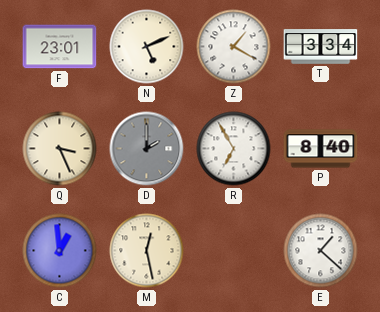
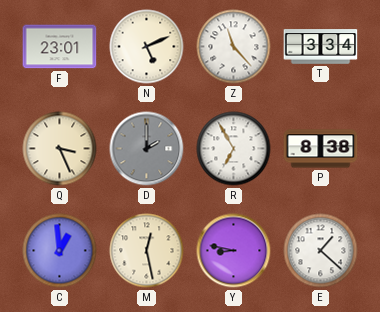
Z: 1:20 -> 11:23
P: 8:40 -> 8:38
Y: none -> 8:47
